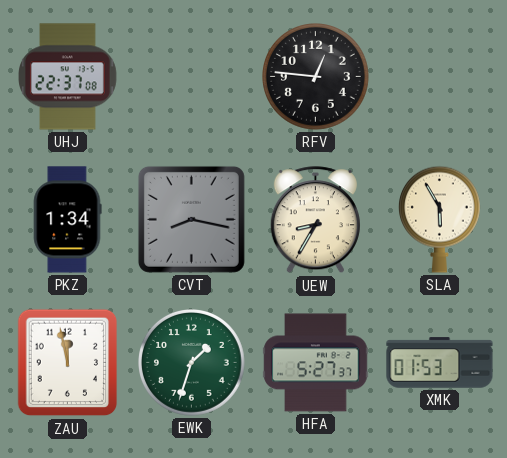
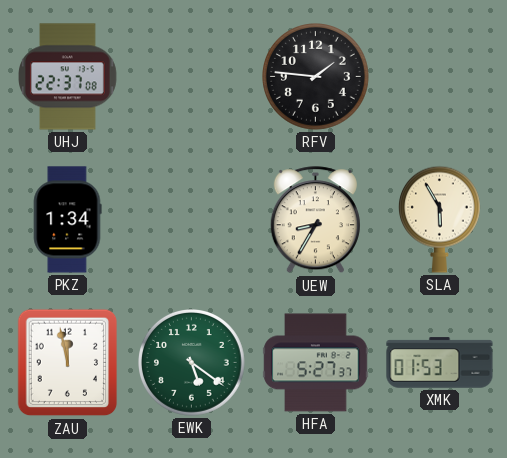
RFV: 12:46 -> 1:46
CVT: 8:17 -> none
EWK: 1:33 -> 5:21
